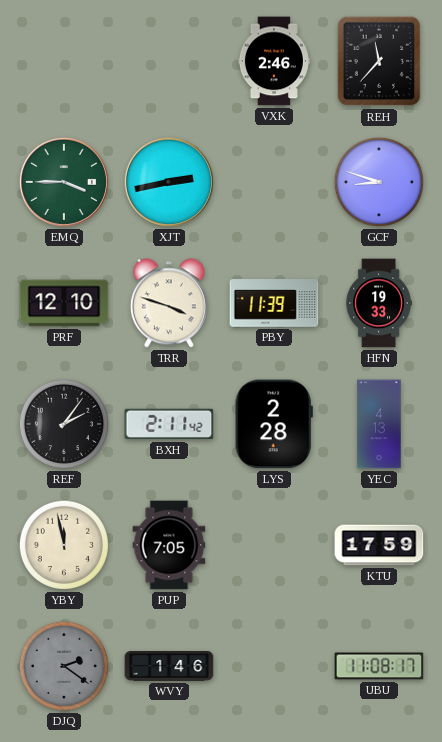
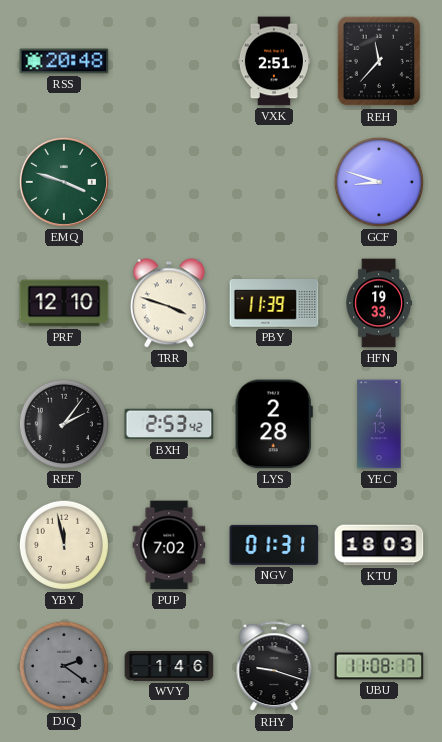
RSS: none -> 20:48
VXK: 2:46 -> 2:51
EMQ: 3:45 -> 3:48
XJT: 2:43 -> none
BXH: 2:11 -> 2:53
PUP: 7:05 -> 7:02
NGV: none -> 01:31
KTU: 17:59 -> 18:03
RHY: none -> 9:18
